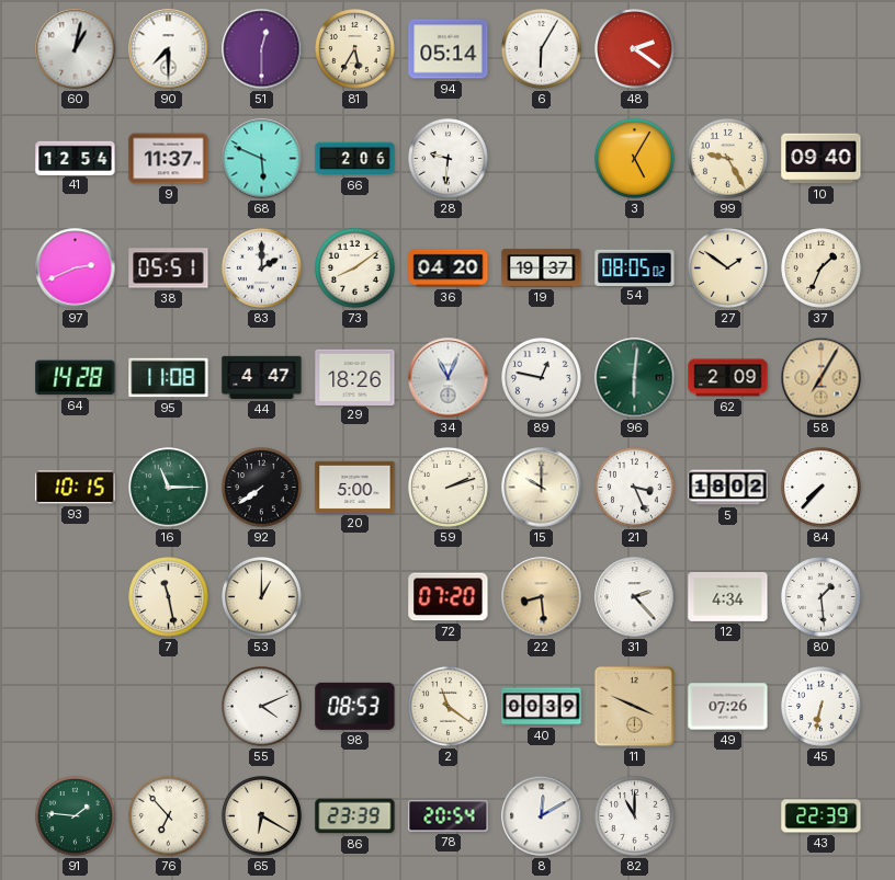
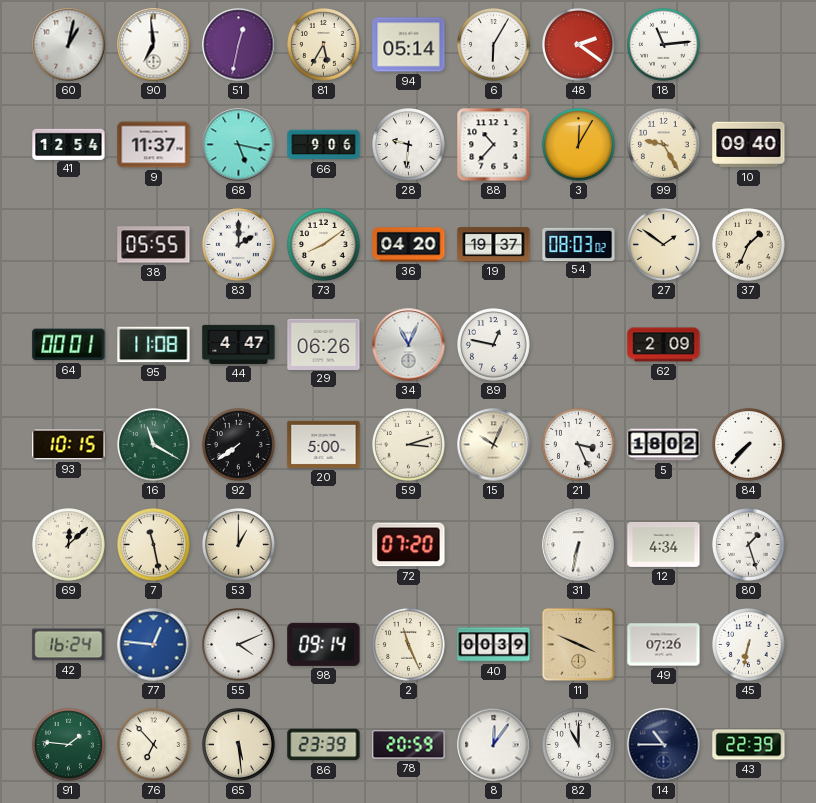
90: 7:30 -> 6:59
51: 12:30 -> 12:32
18: none -> 11:14
68: 5:49 -> 5:17
66: 2:06 -> 9:06
88: none -> 10:37
3: 5:05 -> 12:05
97: 2:41 -> none
38: 05:51 -> 05:55
54: 08:05 -> 08:03
64: 14:28 -> 00:01
29: 18:26 -> 06:26
96: 6:01 -> none
58: 7:05 -> none
16: 11:15 -> 11:20
59: 2:12 -> 3:12
15: 10:00 -> 10:04
69: none -> 12:08
22: 8:29 -> none
31: 2:23 -> 6:32
80: 1:29 -> 1:27
42: none -> 16:24
77: none -> 12:46
98: 08:53 -> 09:14
2: 11:21 -> 11:26
65: 6:20 -> 5:29
78: 20:54 -> 20:59
8: 12:10 -> 12:06
14: none -> 10:45
